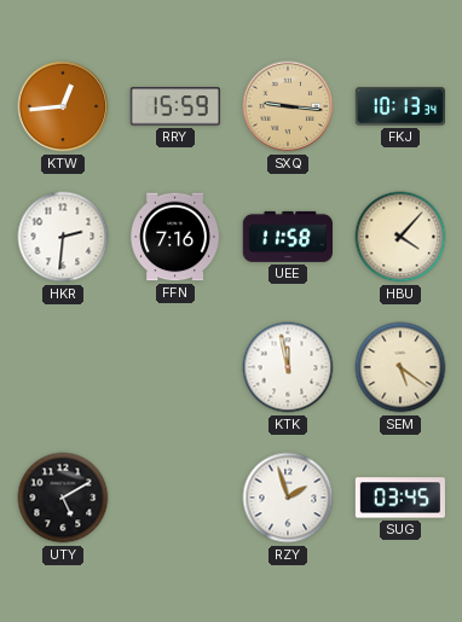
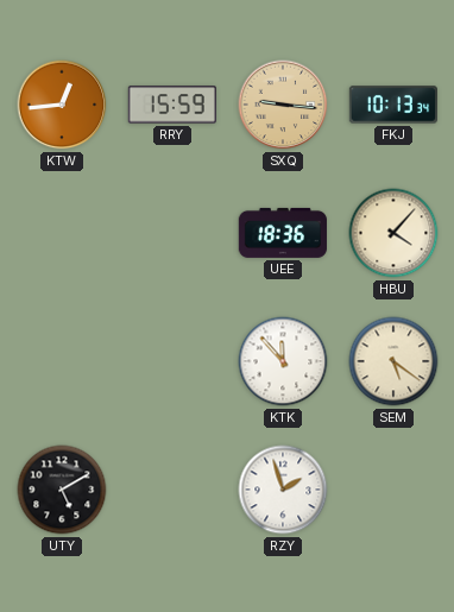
HKR: 2:31 -> none
FFN: 7:16 -> none
UEE: 11:58 -> 18:36
KTK: 11:58 -> 11:53
SUG: 03:45 -> none
